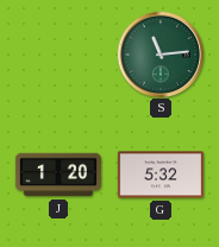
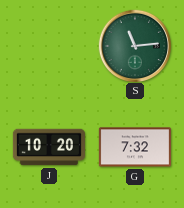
J: 1:20 -> 10:20
G: 5:32 -> 7:32
